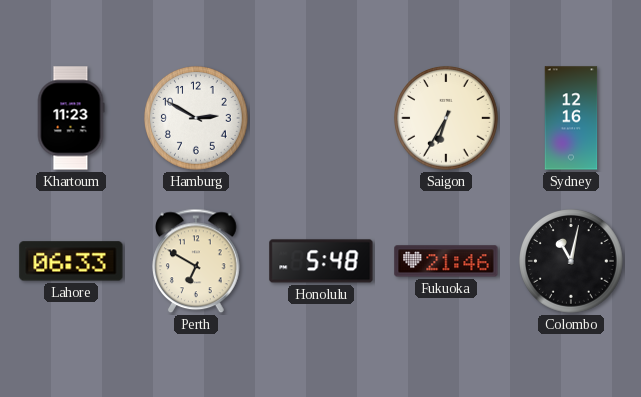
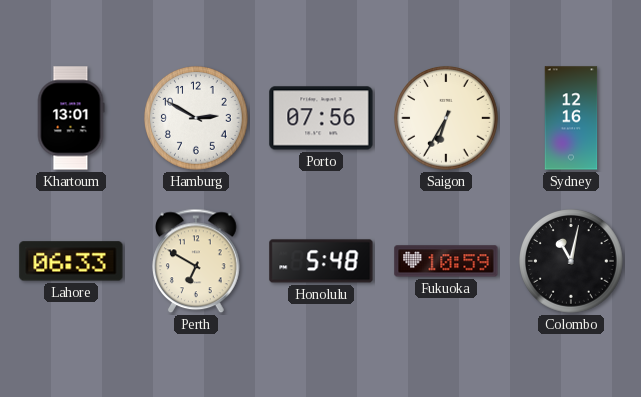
Khartoum: 11:23 -> 13:01
Porto: none -> 07:56
Fukuoka: 21:46 -> 10:59
